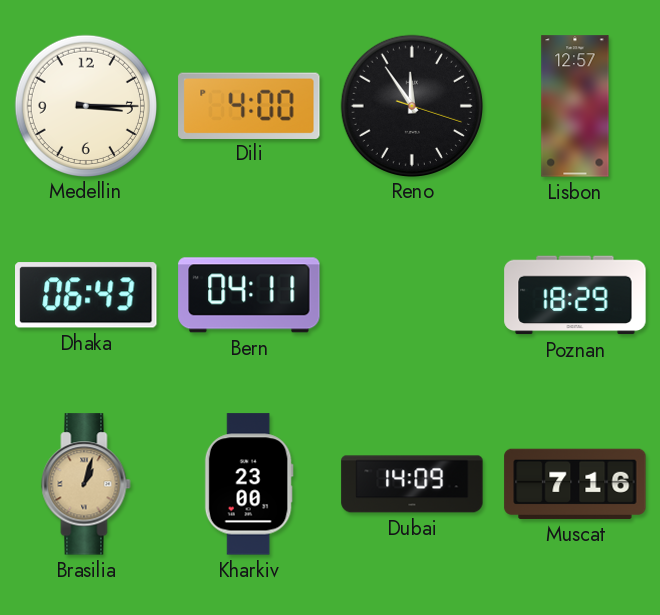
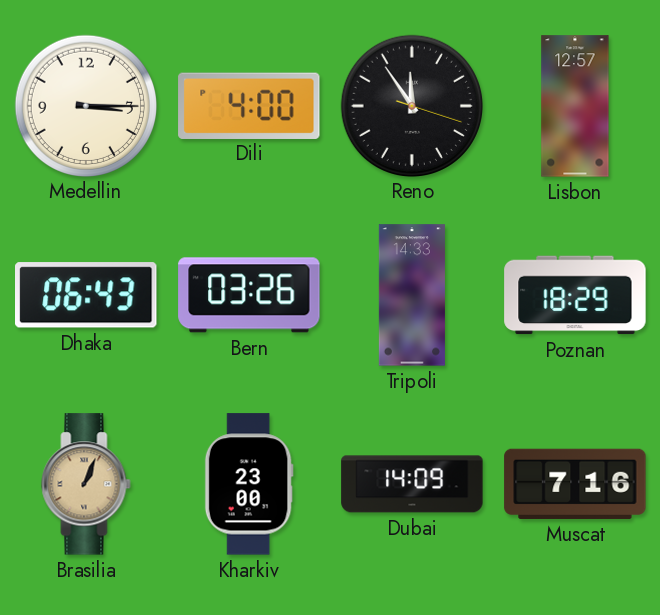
Bern: 04:11 -> 03:26
Tripoli: none -> 14:33
Brasilia: 1:03 -> 1:04
